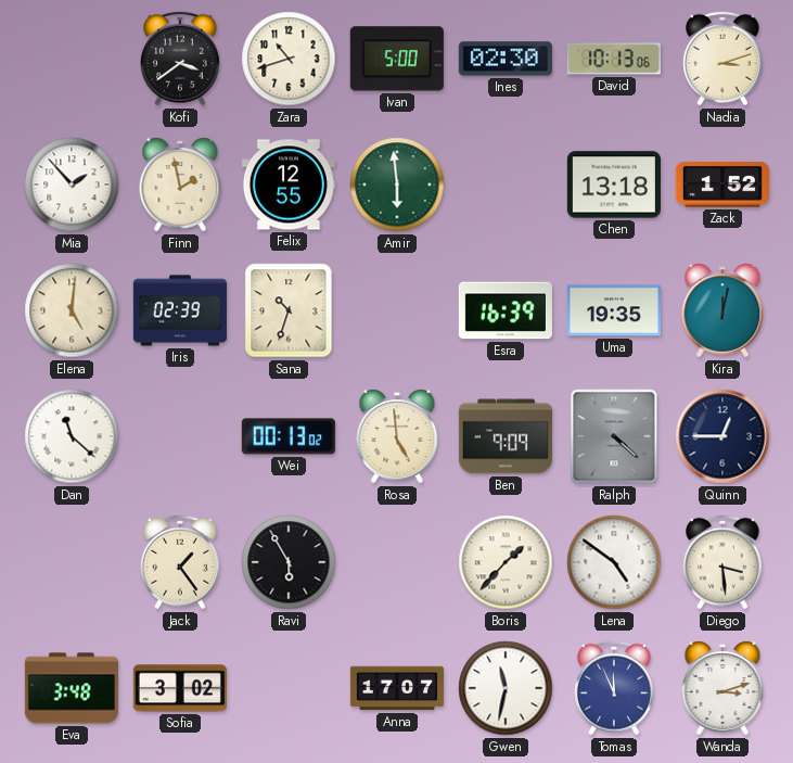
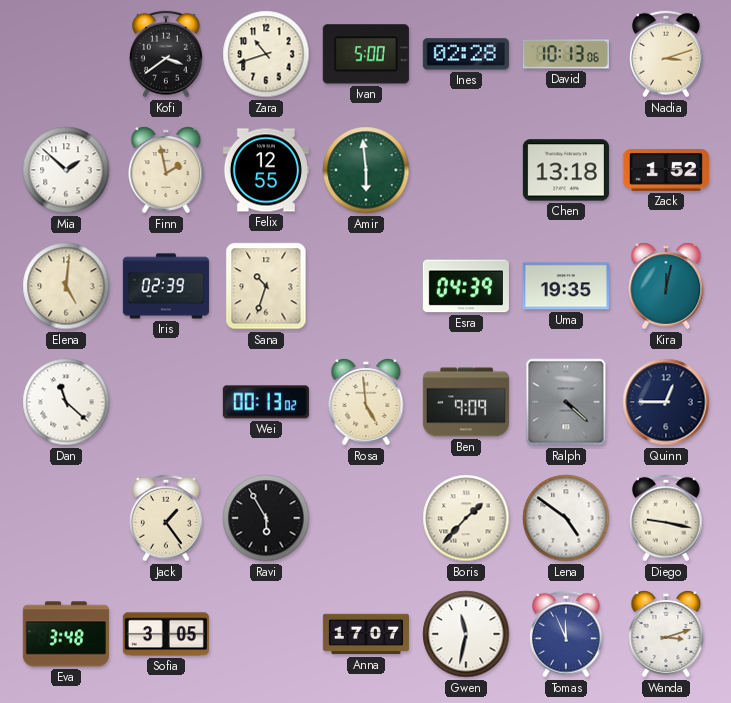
Ines: 02:30 -> 02:28
Mia: 1:53 -> 1:52
Esra: 16:39 -> 04:39
Diego: 3:29 -> 9:17
Sofia: 3:02 -> 3:05
